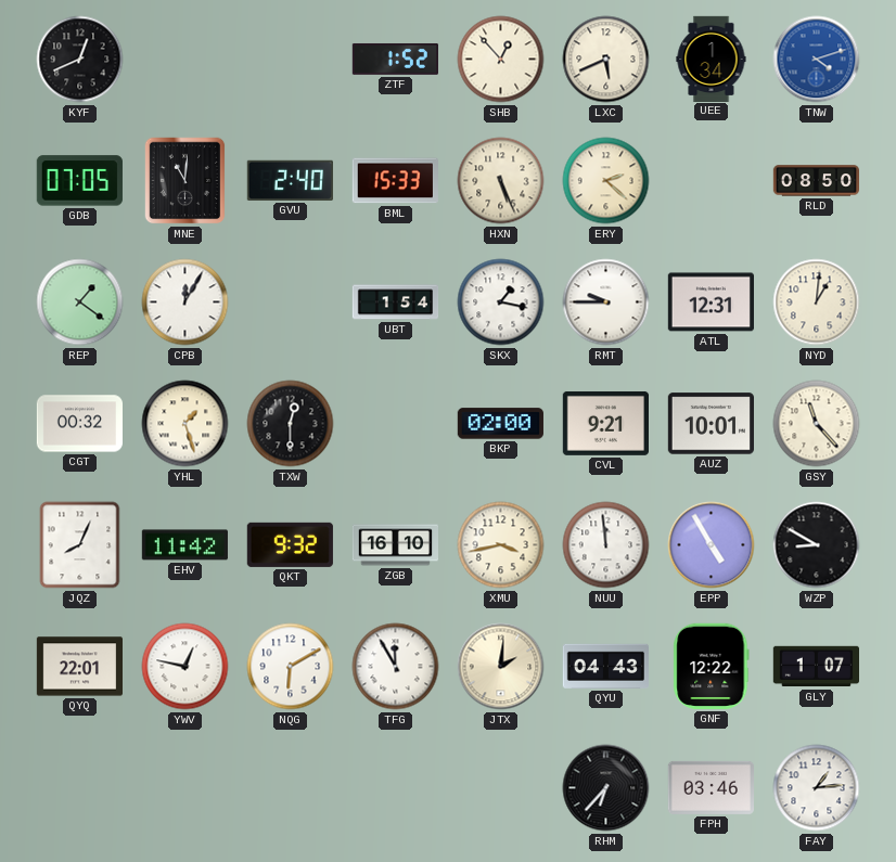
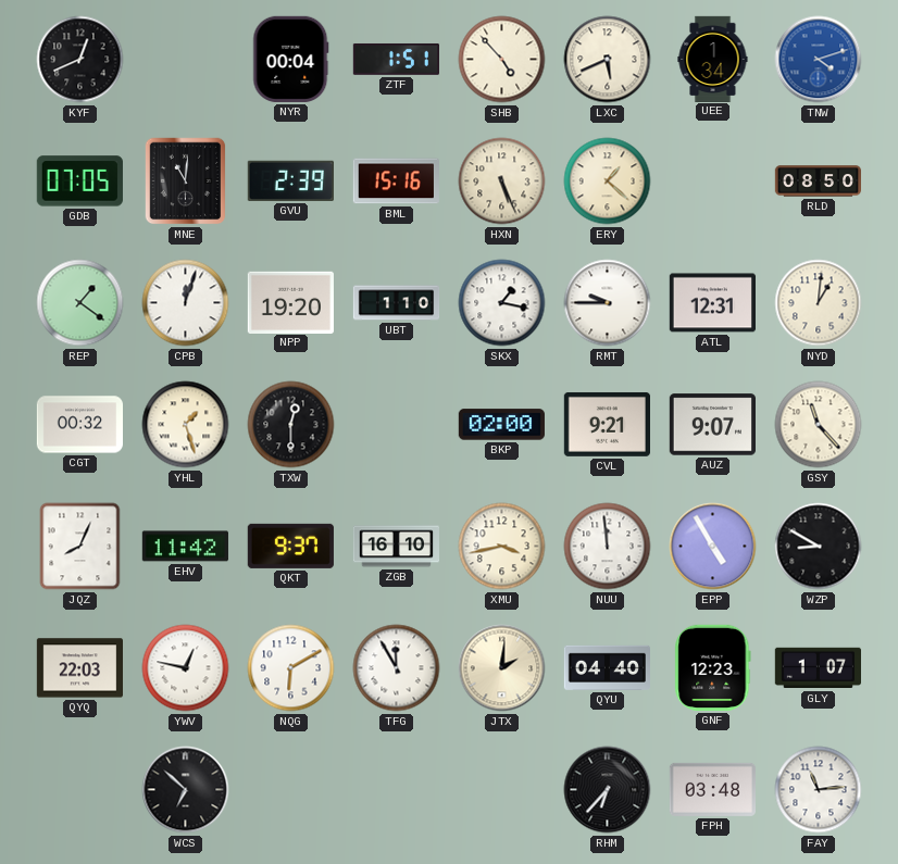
NYR: none -> 00:04
ZTF: 1:52 -> 1:51
SHB: 12:53 -> 4:53
GVU: 2:40 -> 2:39
BML: 15:33 -> 15:16
ERY: 2:22 -> 1:22
CPB: 12:05 -> 12:03
NPP: none -> 19:20
UBT: 1:54 -> 1:10
AUZ: 10:01 -> 9:07
QKT: 9:32 -> 9:37
QYQ: 22:01 -> 22:03
QYU: 04:43 -> 04:40
GNF: 12:22 -> 12:23
WCS: none -> 6:52
FPH: 03:46 -> 03:48
FAY: 1:14 -> 11:14
